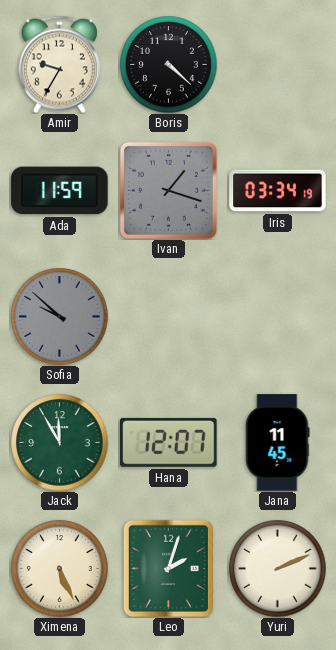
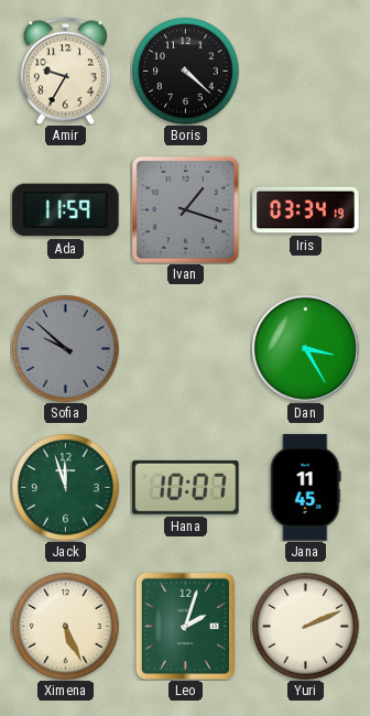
Dan: none -> 3:25
Jack: 11:55 -> 11:57
Hana: 12:07 -> 10:07
